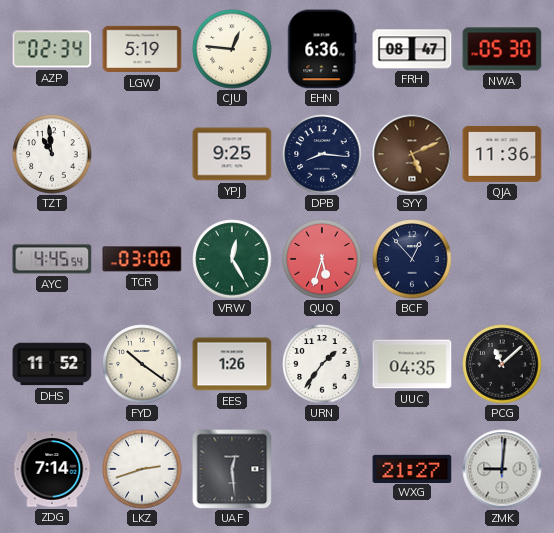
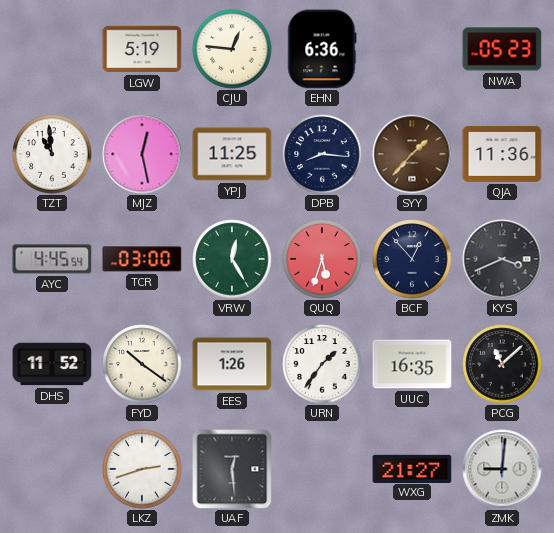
AZP: 02:34 -> none
FRH: 08:47 -> none
NWA: 05:30 -> 05:23
MJZ: none -> 12:28
YPJ: 9:25 -> 11:25
SYY: 5:11 -> 1:37
KYS: none -> 3:41
UUC: 04:35 -> 16:35
ZDG: 7:14 -> none
